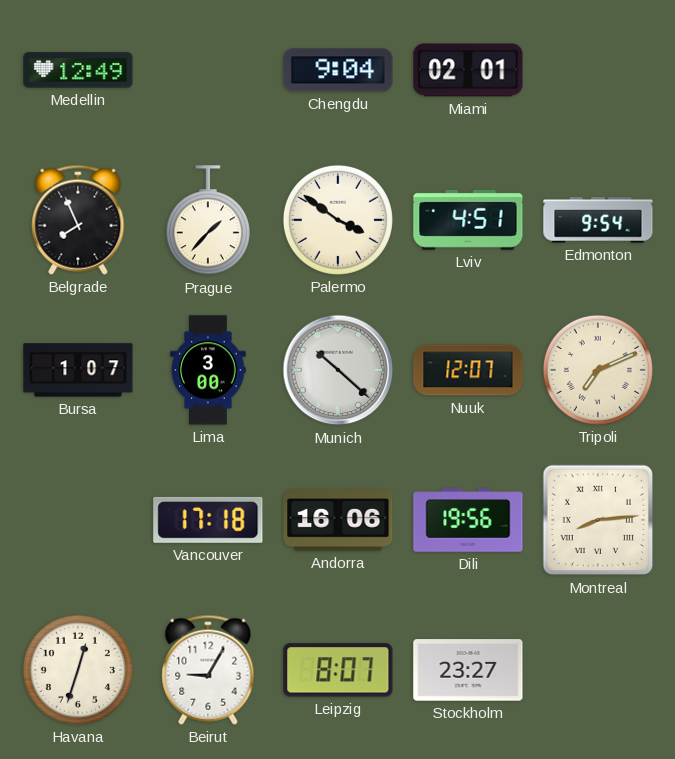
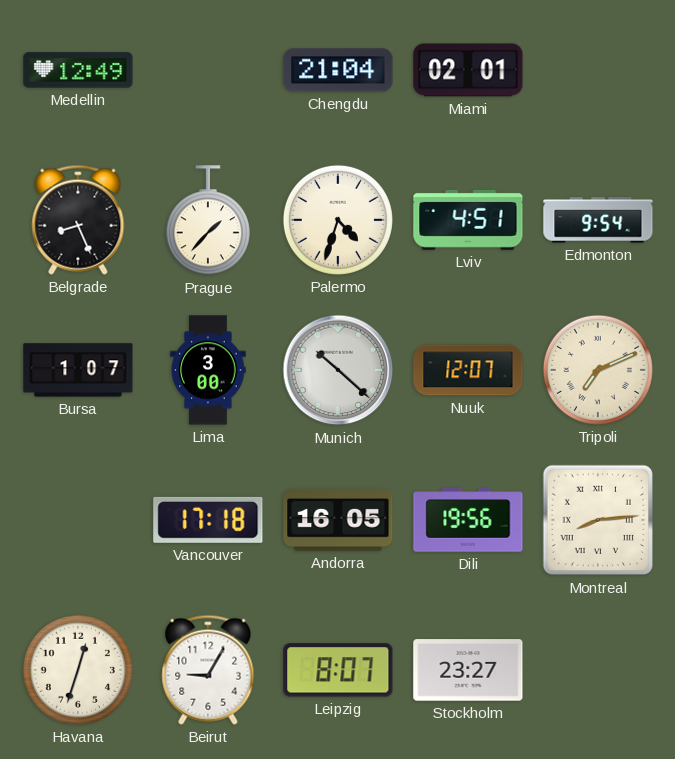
Chengdu: 9:04 -> 21:04
Belgrade: 7:56 -> 8:26
Palermo: 3:51 -> 4:33
Andorra: 16:06 -> 16:05
